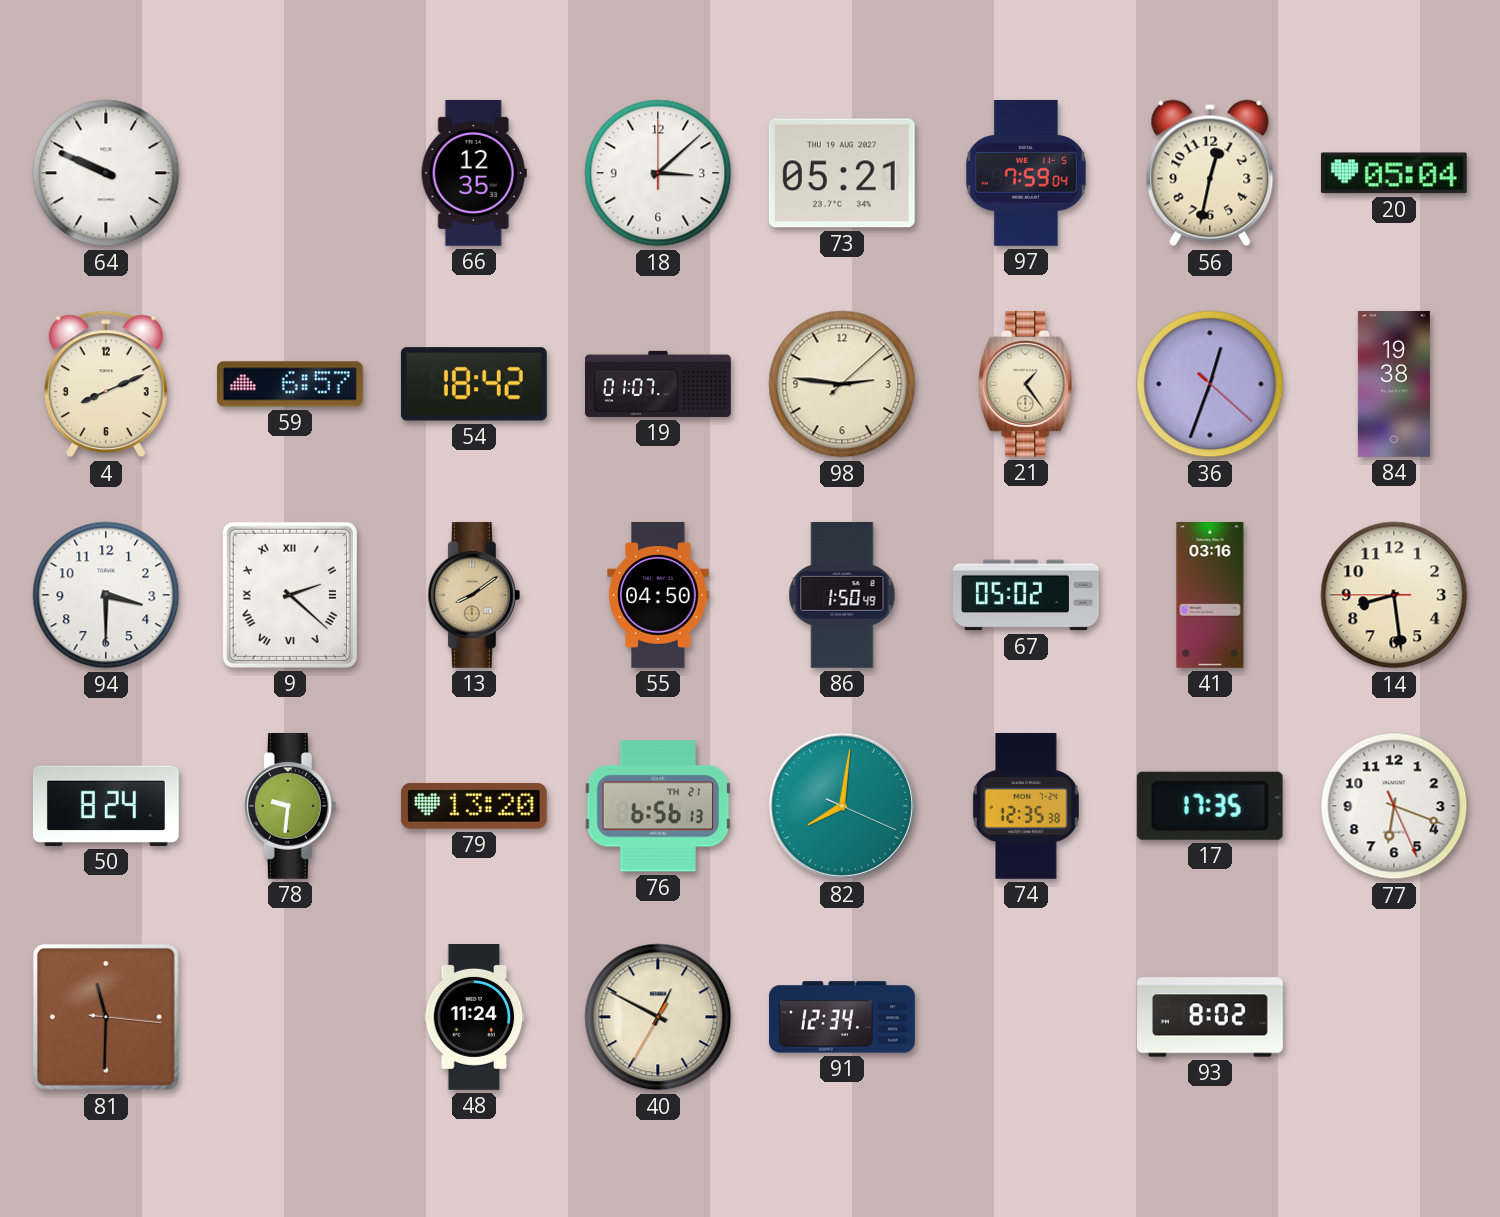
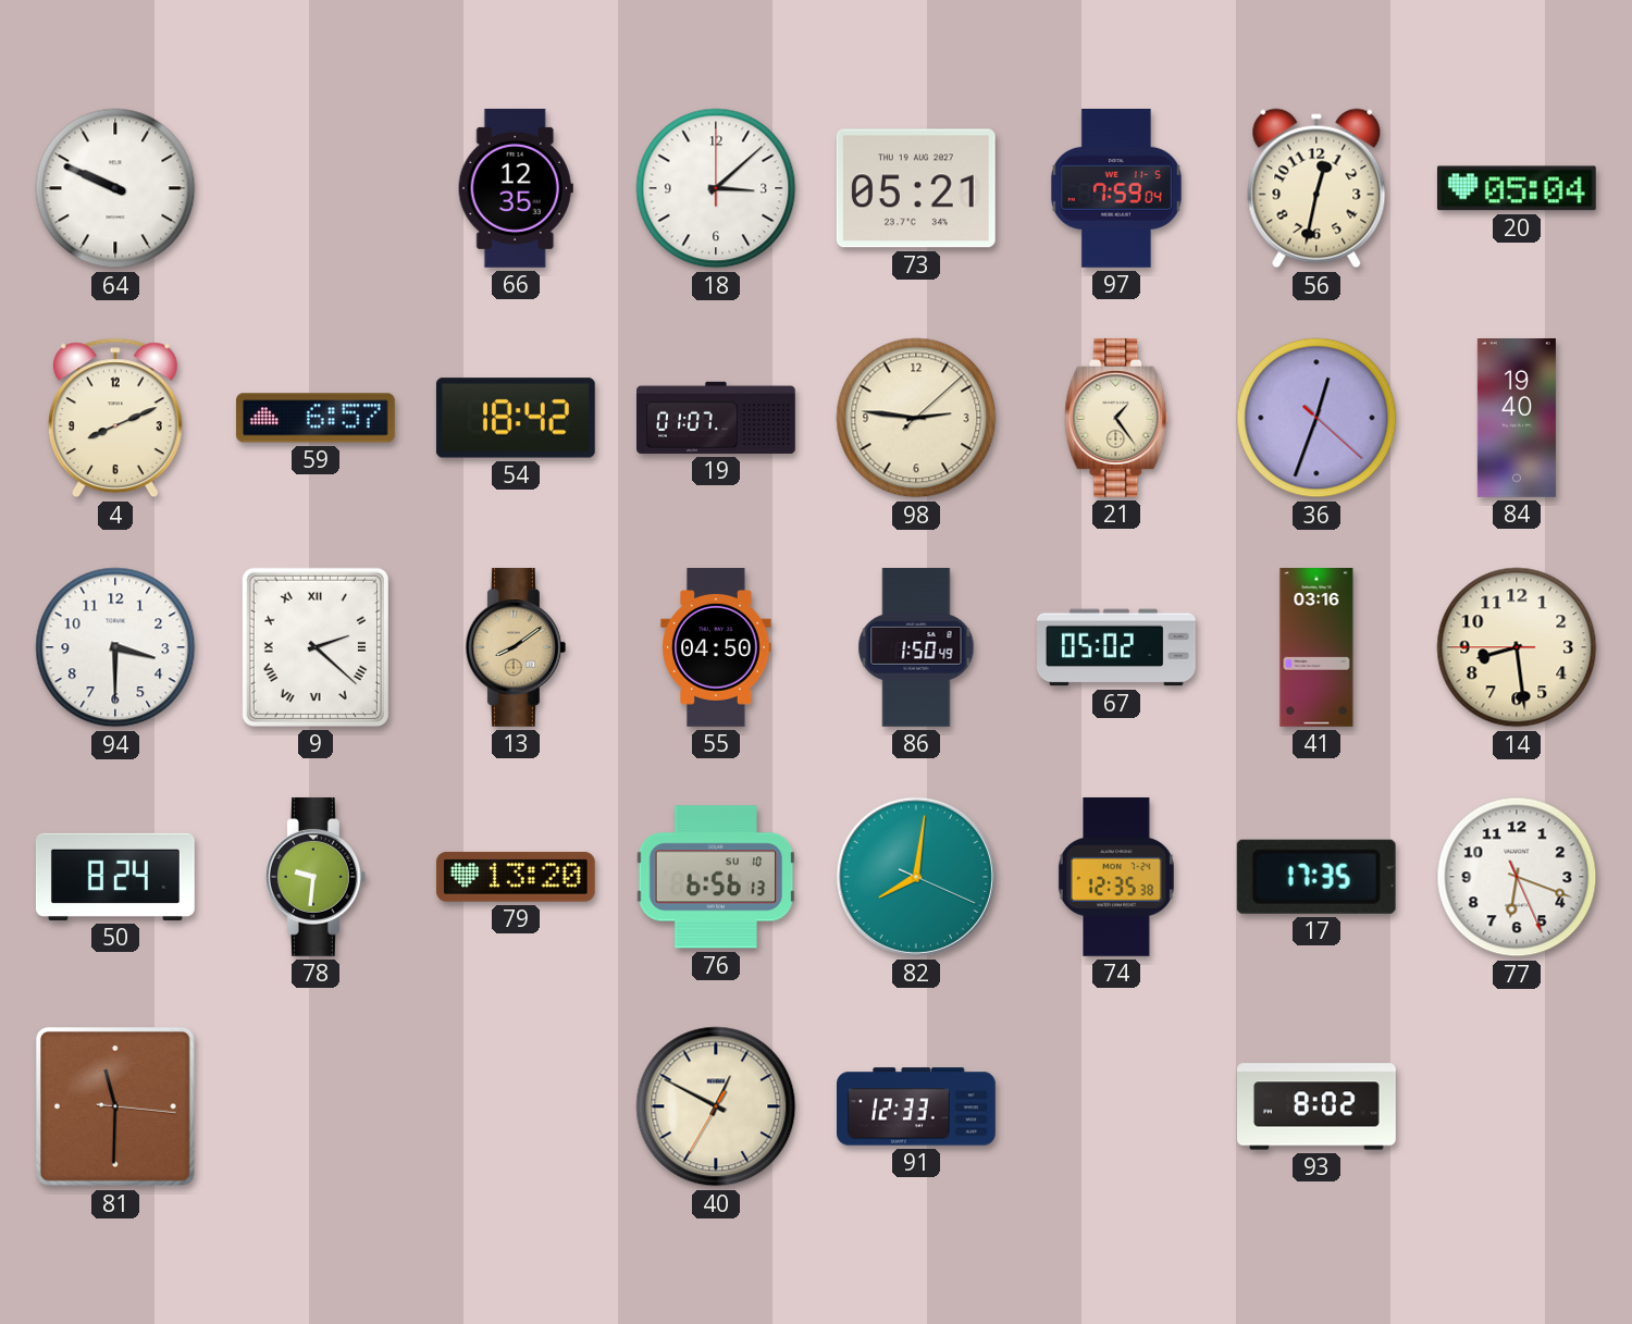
84: 19:38 -> 19:40
76 date: TH 21 -> SU 10
48: 11:24 -> none
91: 12:34 -> 12:33
